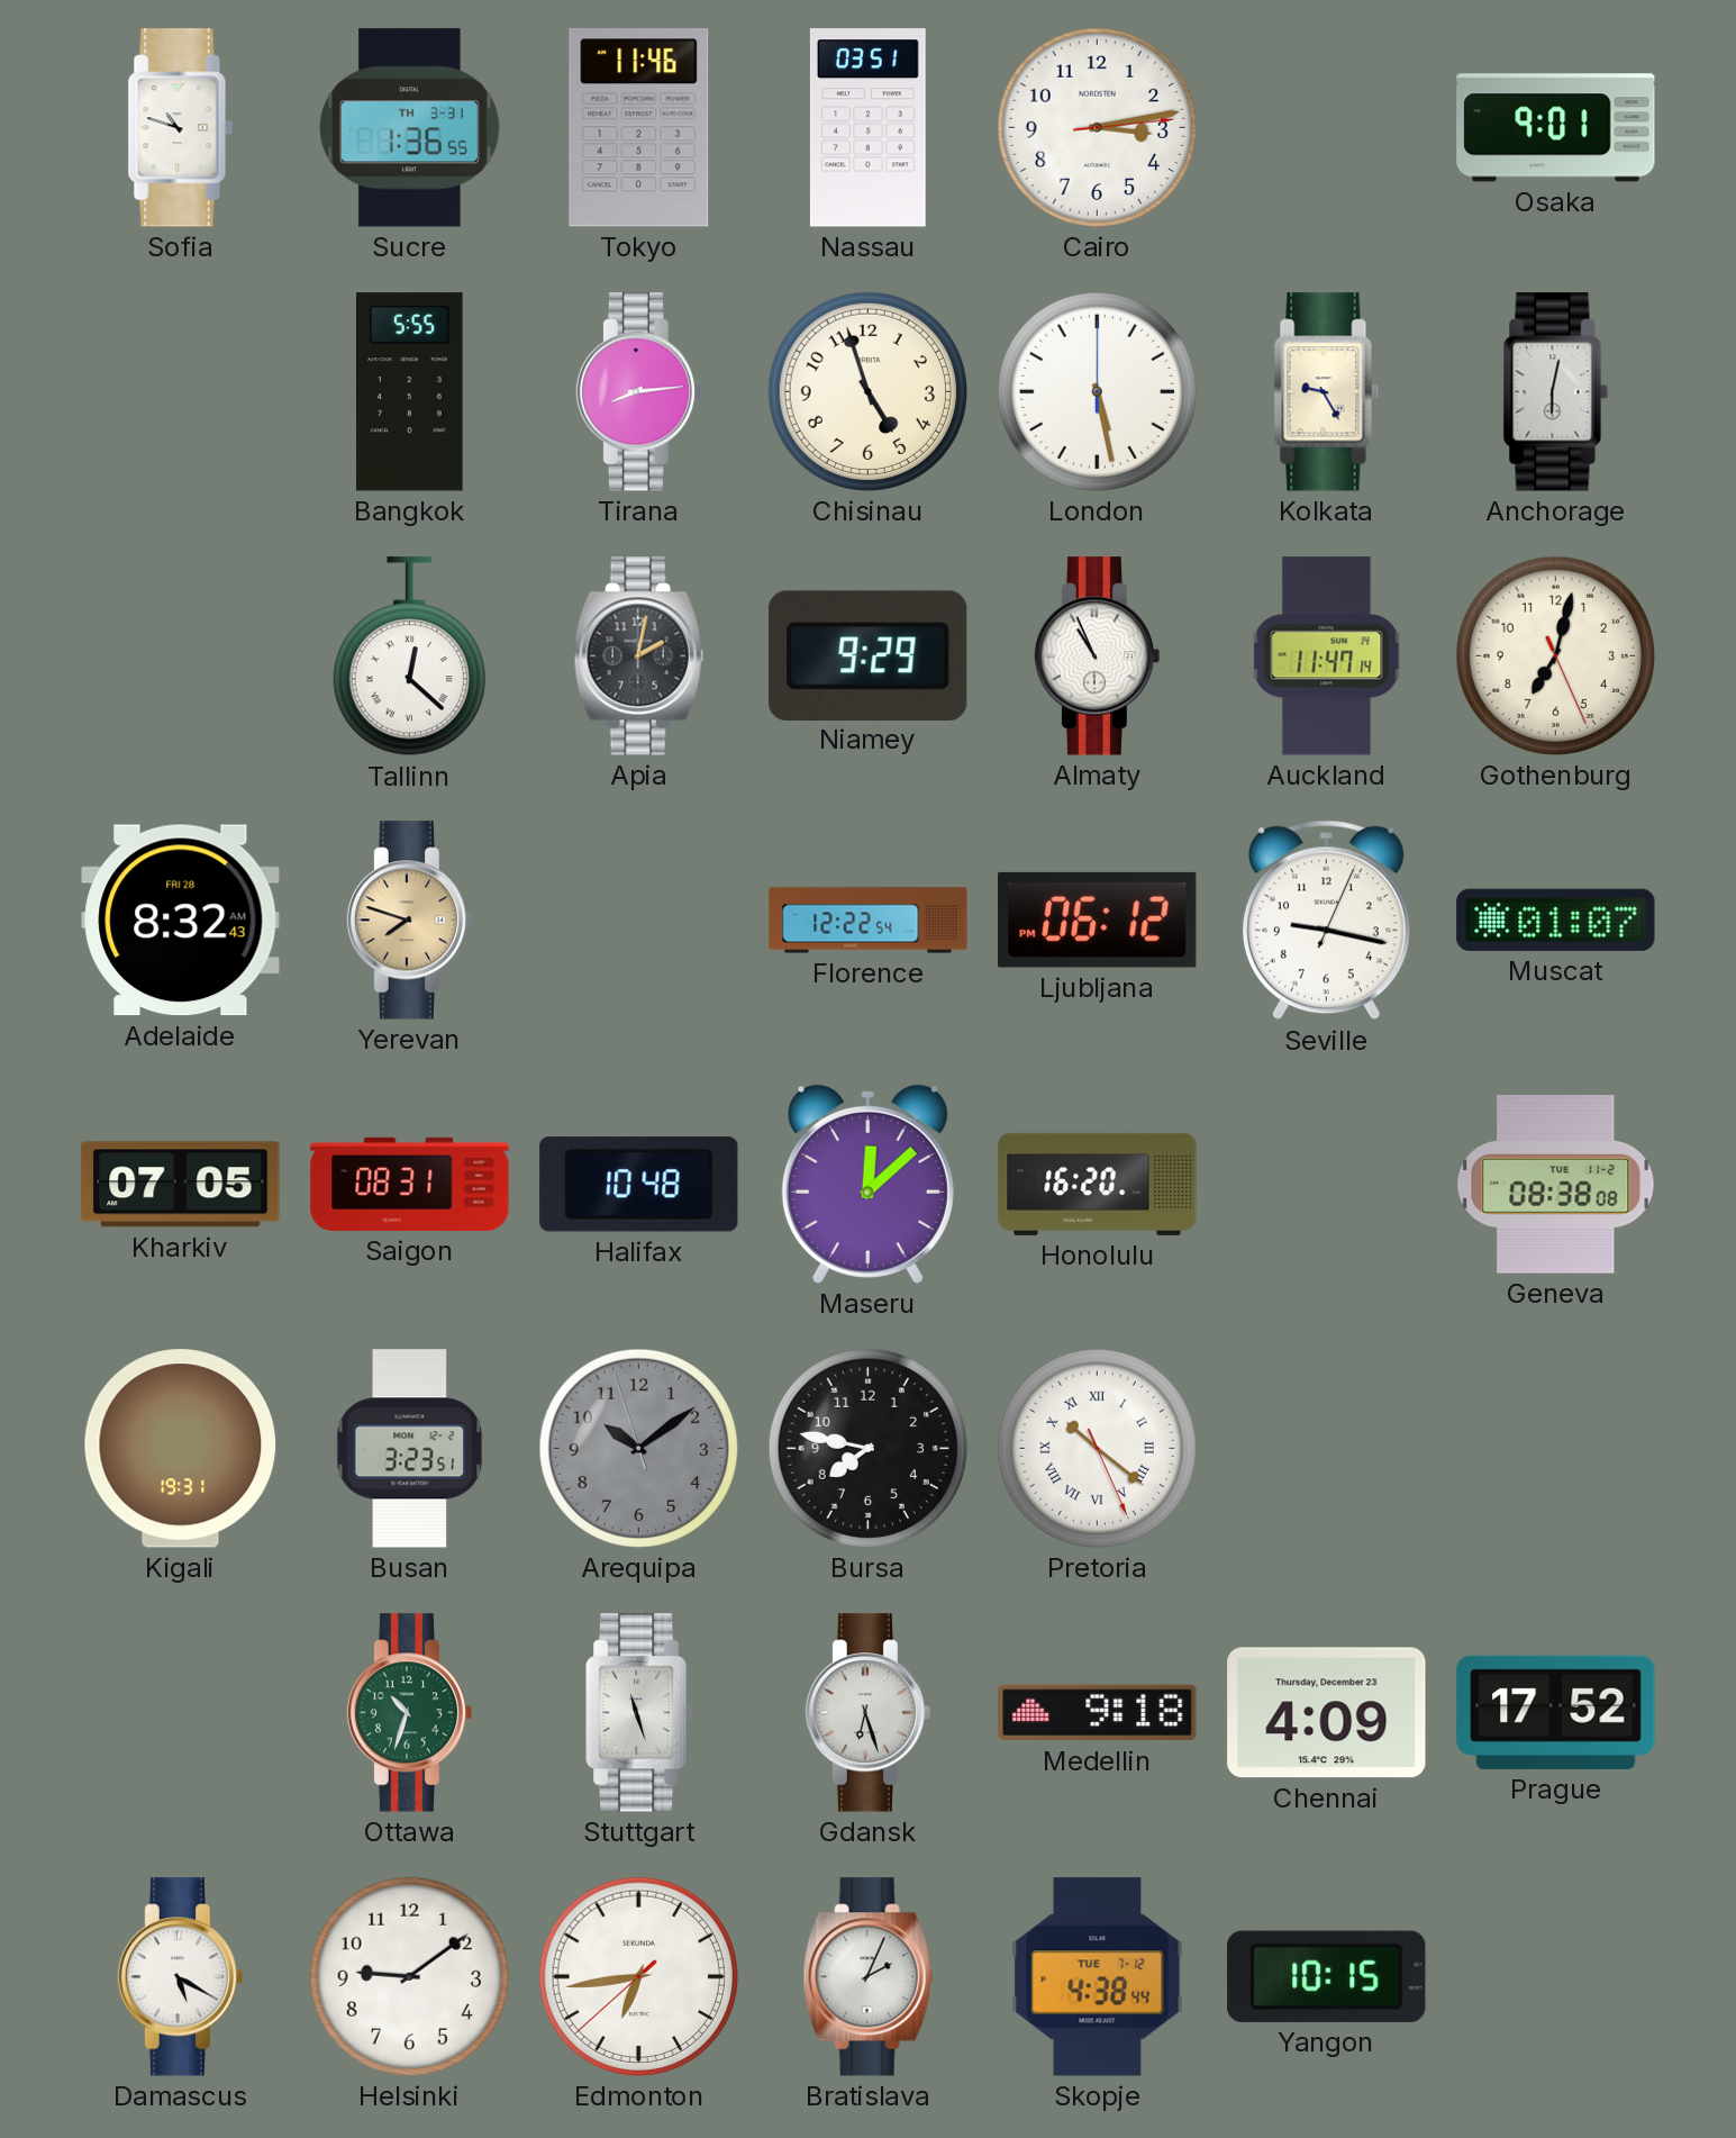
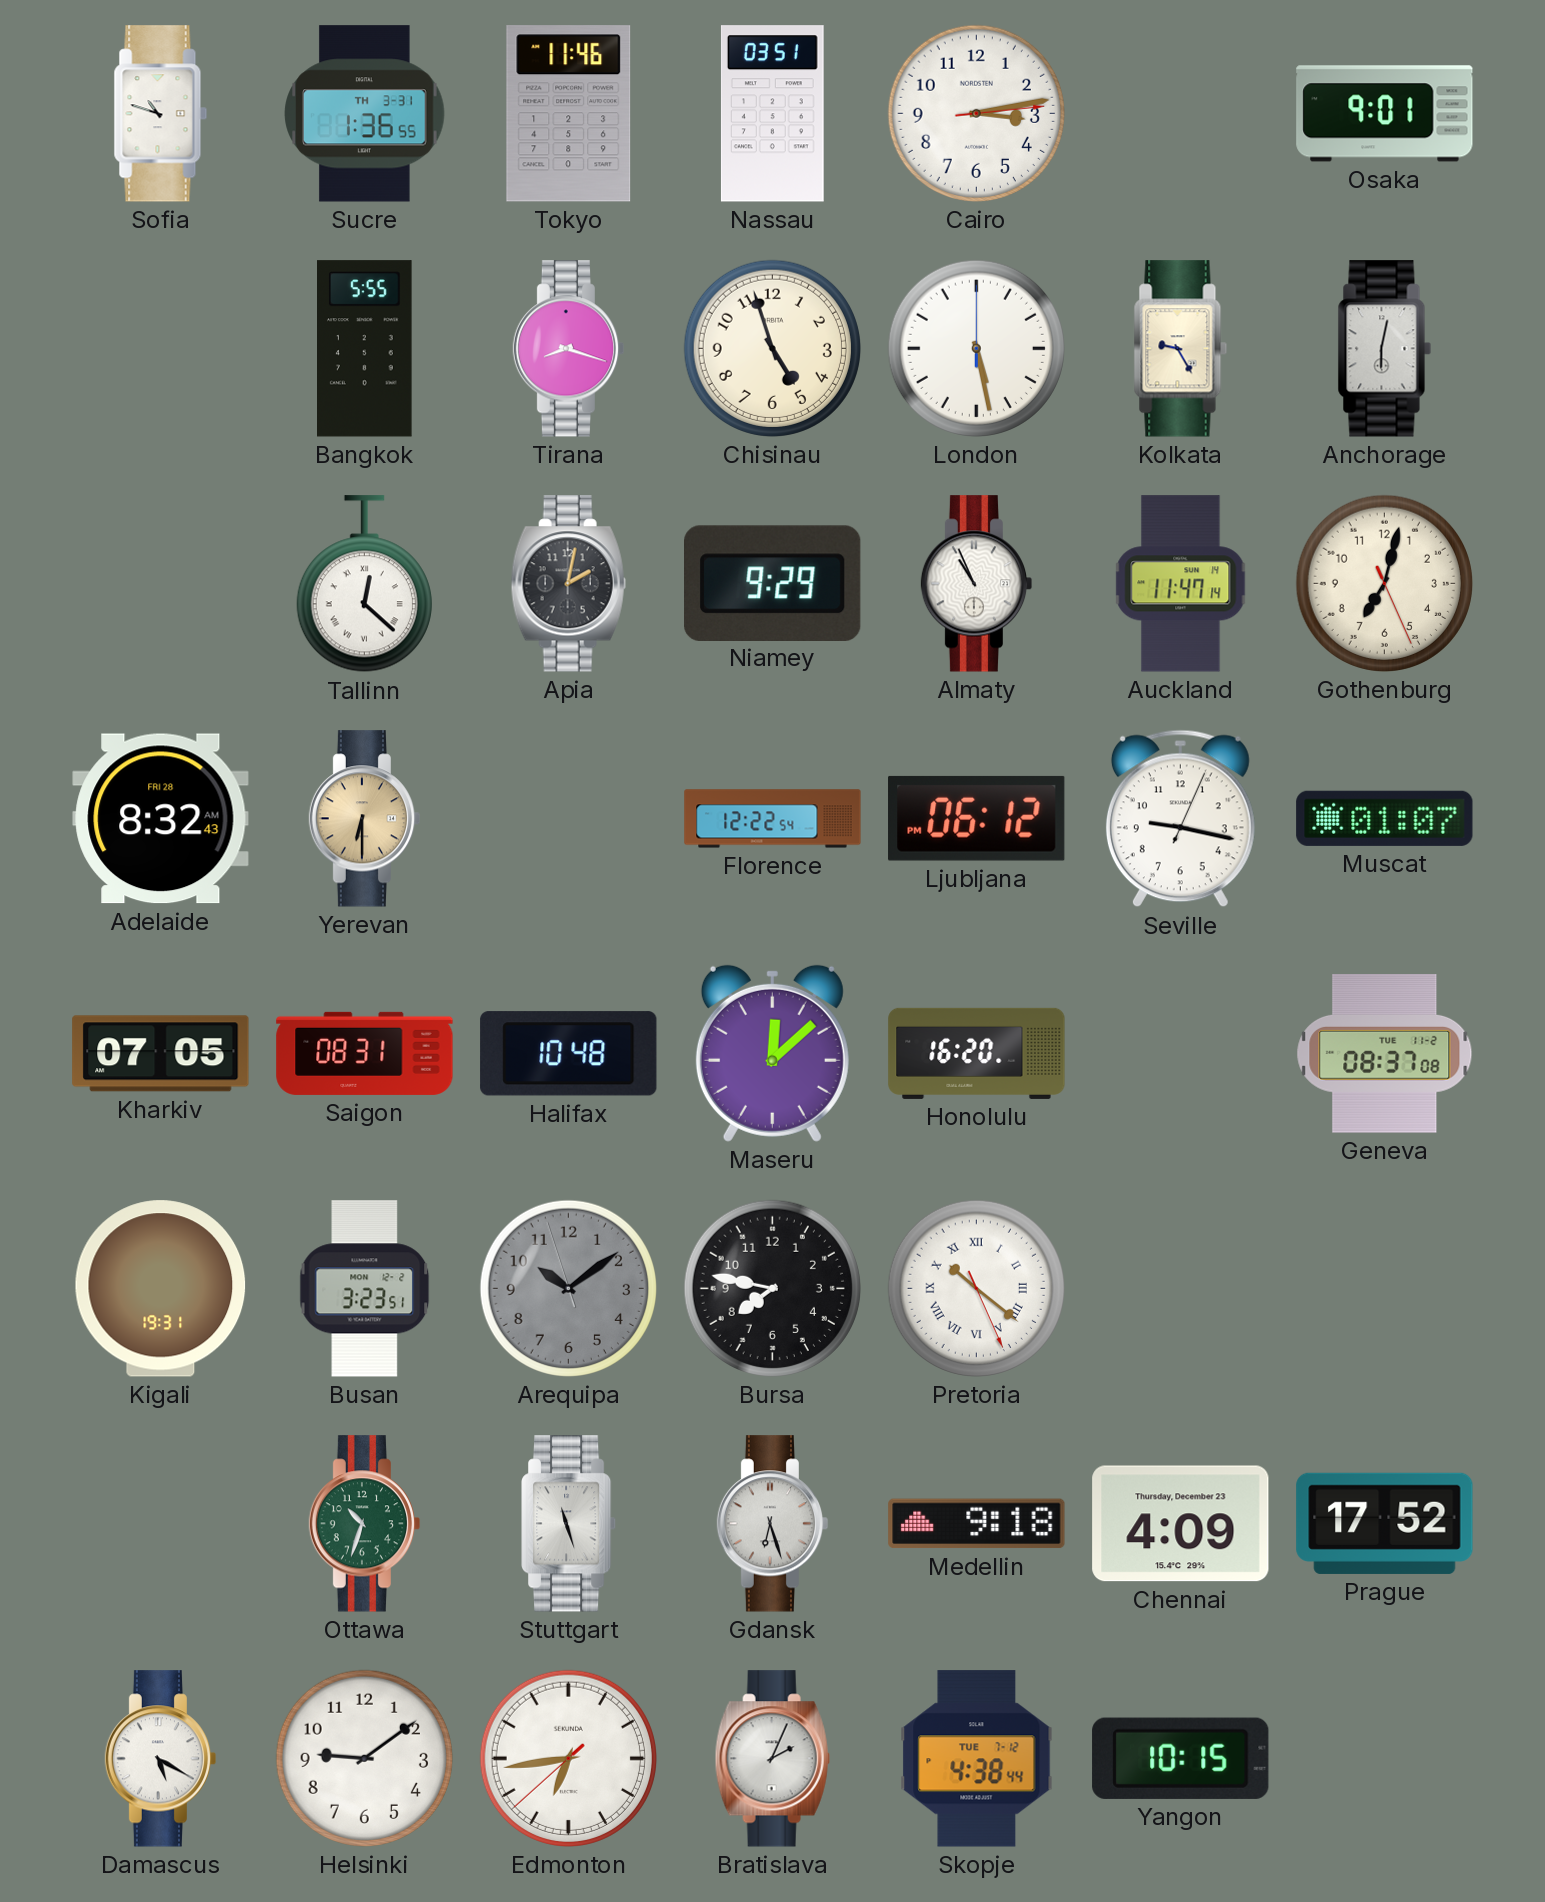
Tirana: 8:14 -> 8:18
Yerevan: 7:48 -> 6:30
Geneva: 08:38 -> 08:37
